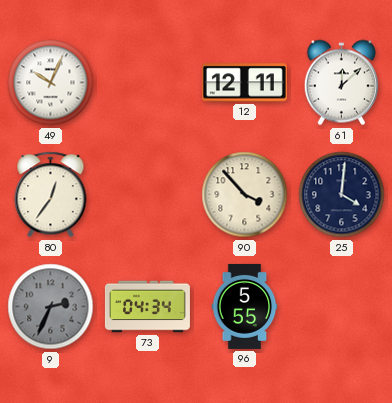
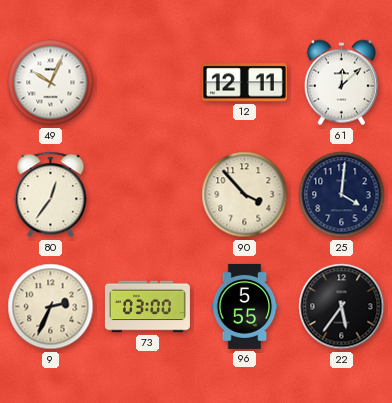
9 dial: grey -> cream
73: 04:34 -> 03:00
22: none -> 5:36
